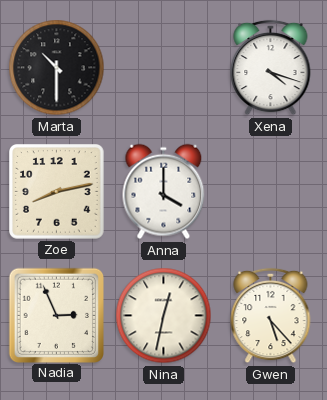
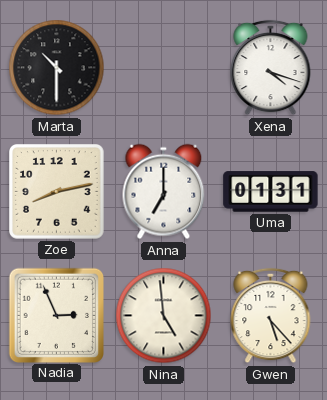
Anna: 4:00 -> 7:00
Uma: none -> 01:31
Nina: 12:32 -> 4:59
